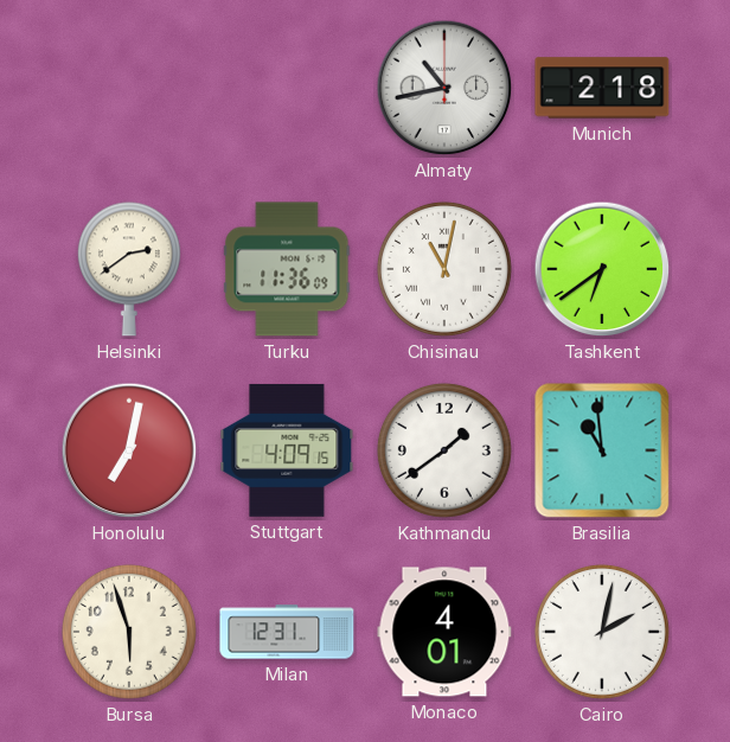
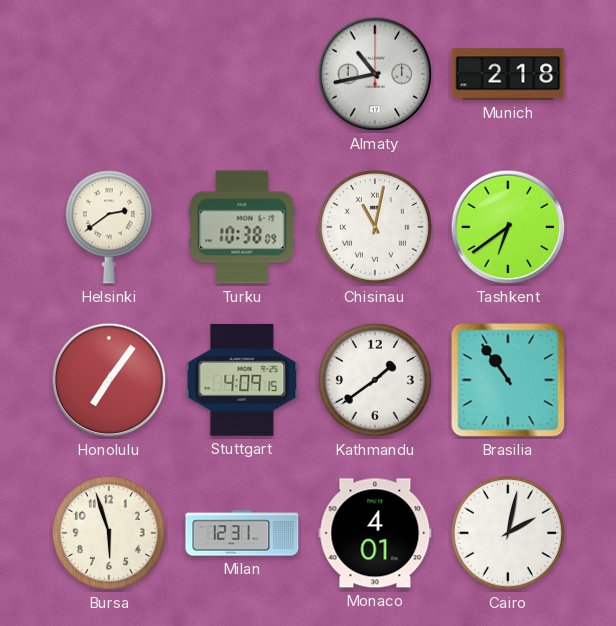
Turku: 11:36 -> 10:38
Honolulu: 7:02 -> 7:06
Brasilia: 10:59 -> 10:54
